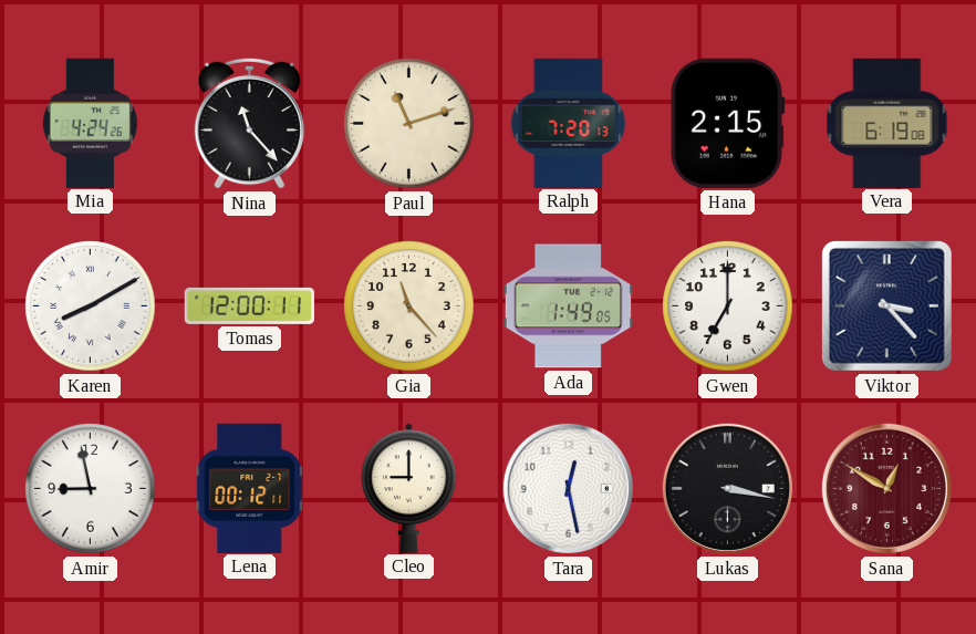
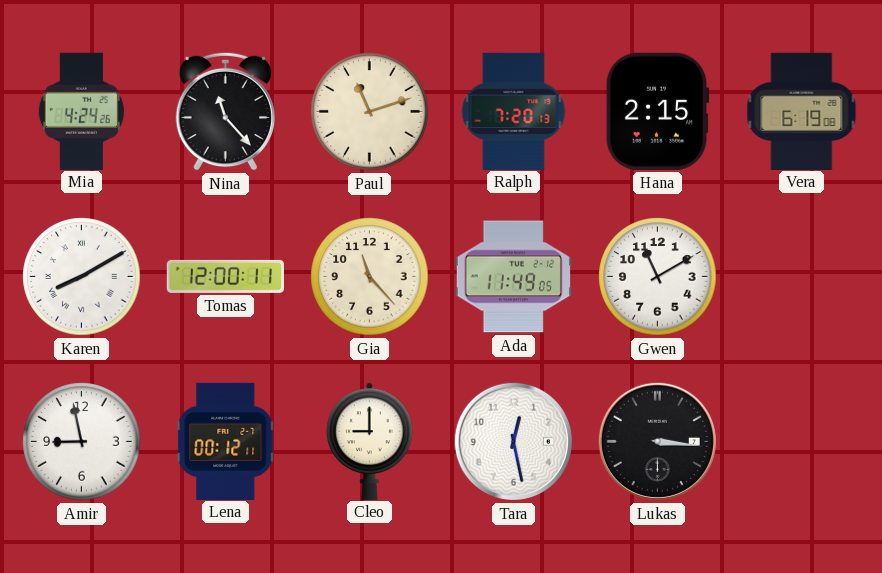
Ada: 1:49 -> 11:49
Gwen: 7:00 -> 11:10
Viktor: 3:23 -> none
Lukas: 3:17 -> 3:16
Sana: 12:50 -> none
